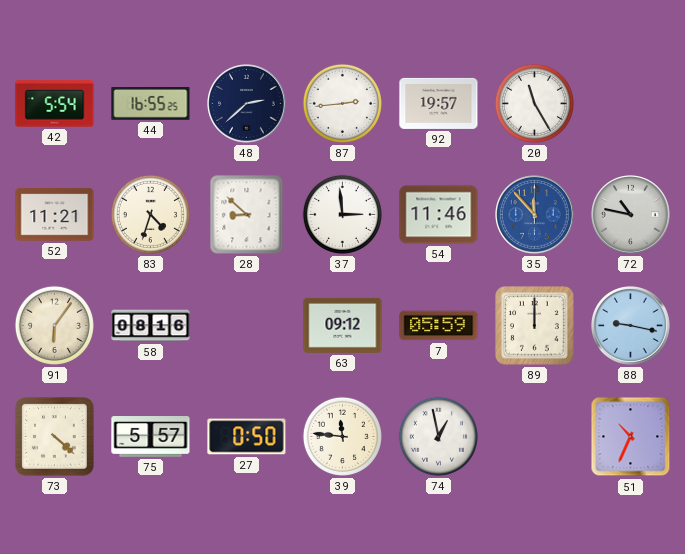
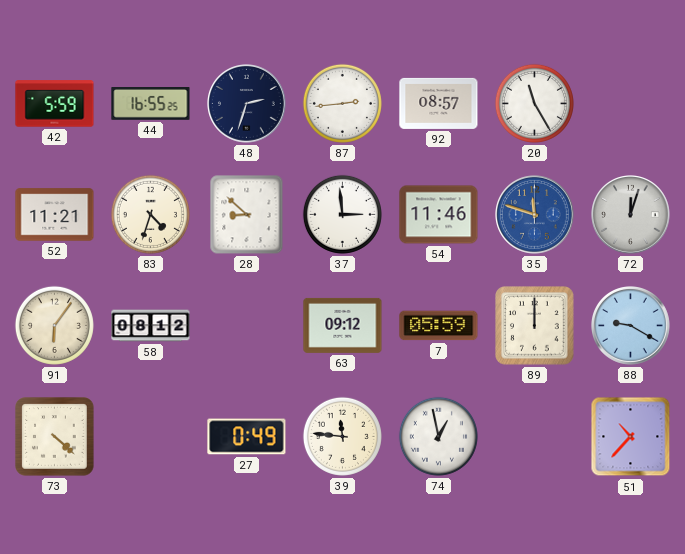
42: 5:54 -> 5:59
48: 2:38 -> 2:33
92: 19:57 -> 08:57
35: 11:53 -> 11:48
72: 10:47 -> 12:03
58: 08:16 -> 08:12
88: 9:17 -> 9:20
75: 5:57 -> none
27: 0:50 -> 0:49
51: 10:34 -> 10:37
